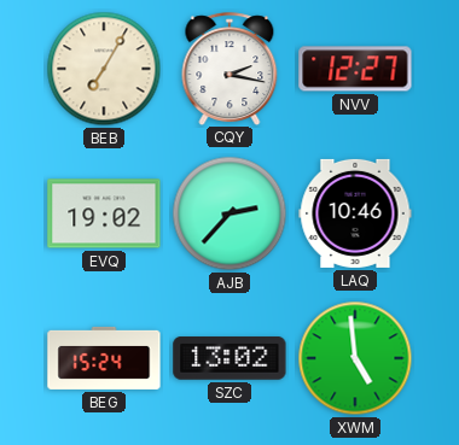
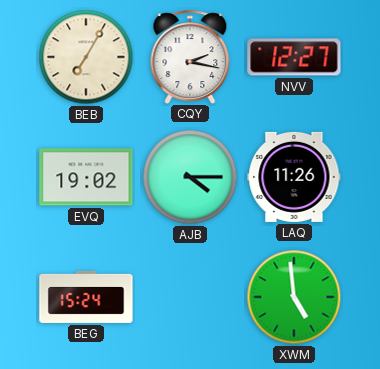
AJB: 2:37 -> 4:15
LAQ: 10:46 -> 11:26
SZC: 13:02 -> none
